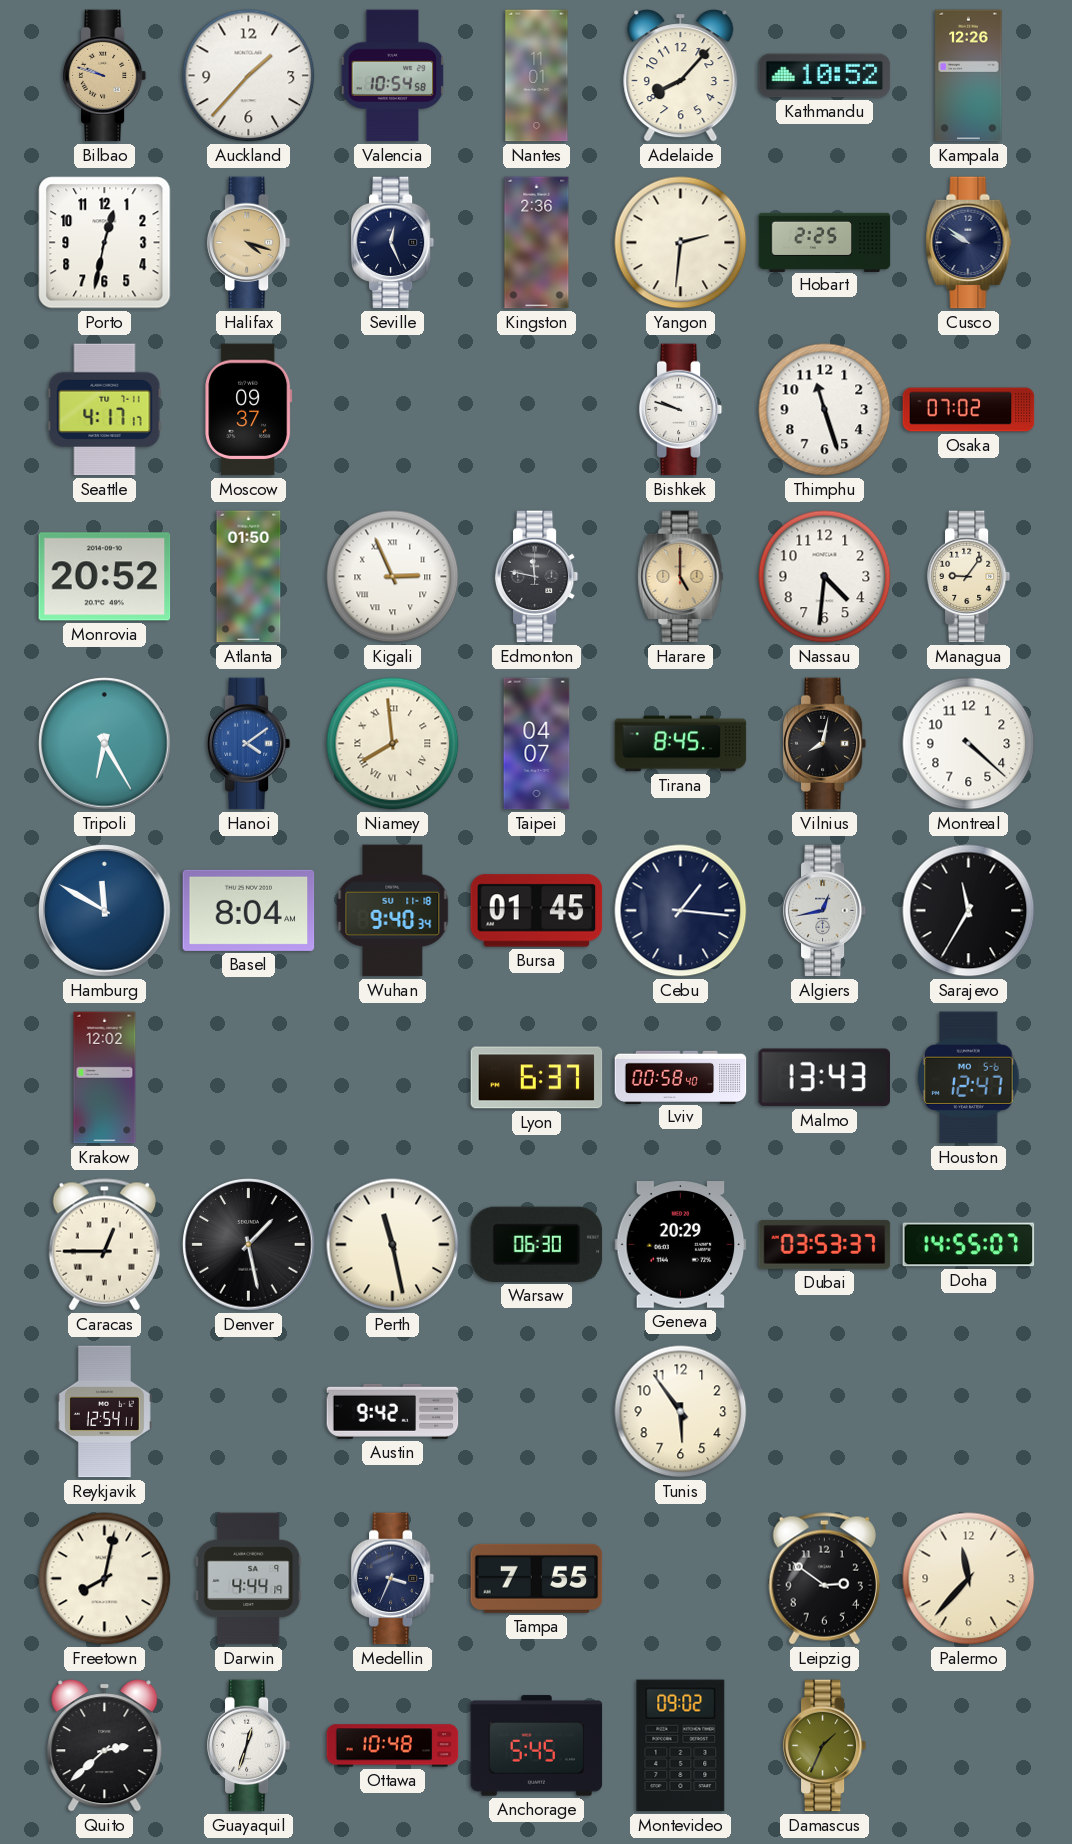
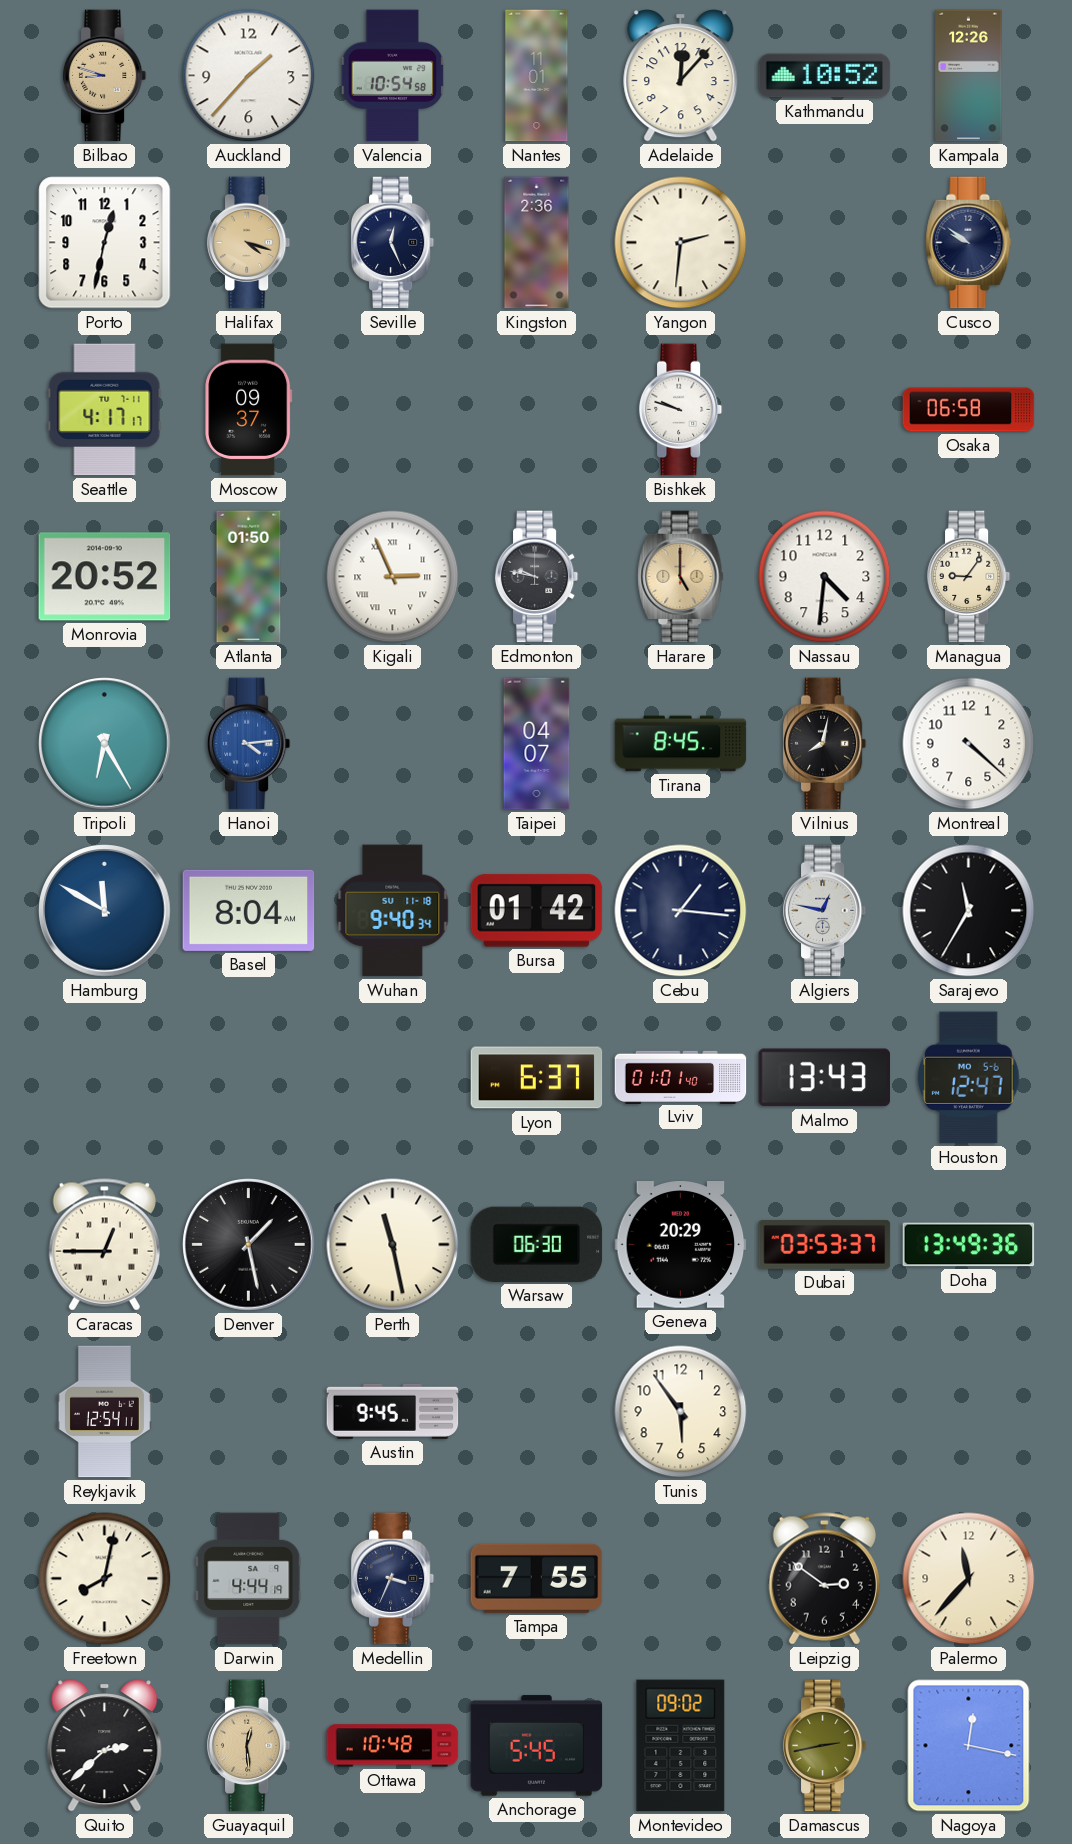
Bilbao: 9:48 -> 8:48
Adelaide: 8:07 -> 12:07
Hobart: 2:25 -> none
Thimphu: 11:27 -> none
Osaka: 07:02 -> 06:58
Edmonton: 11:47 -> 9:47
Hanoi: 4:09 -> 4:14
Niamey: 7:59 -> none
Bursa: 01:45 -> 01:42
Algiers: 12:43 -> 12:47
Krakow: 12:02 -> none
Lviv: 00:58 -> 01:01
Doha: 14:55 -> 13:49
Austin: 9:42 -> 9:45
Guayaquil: 12:33 -> 12:29
Guayaquil dial: white -> champagne
Damascus: 1:34 -> 2:43
Nagoya: none -> 12:17
